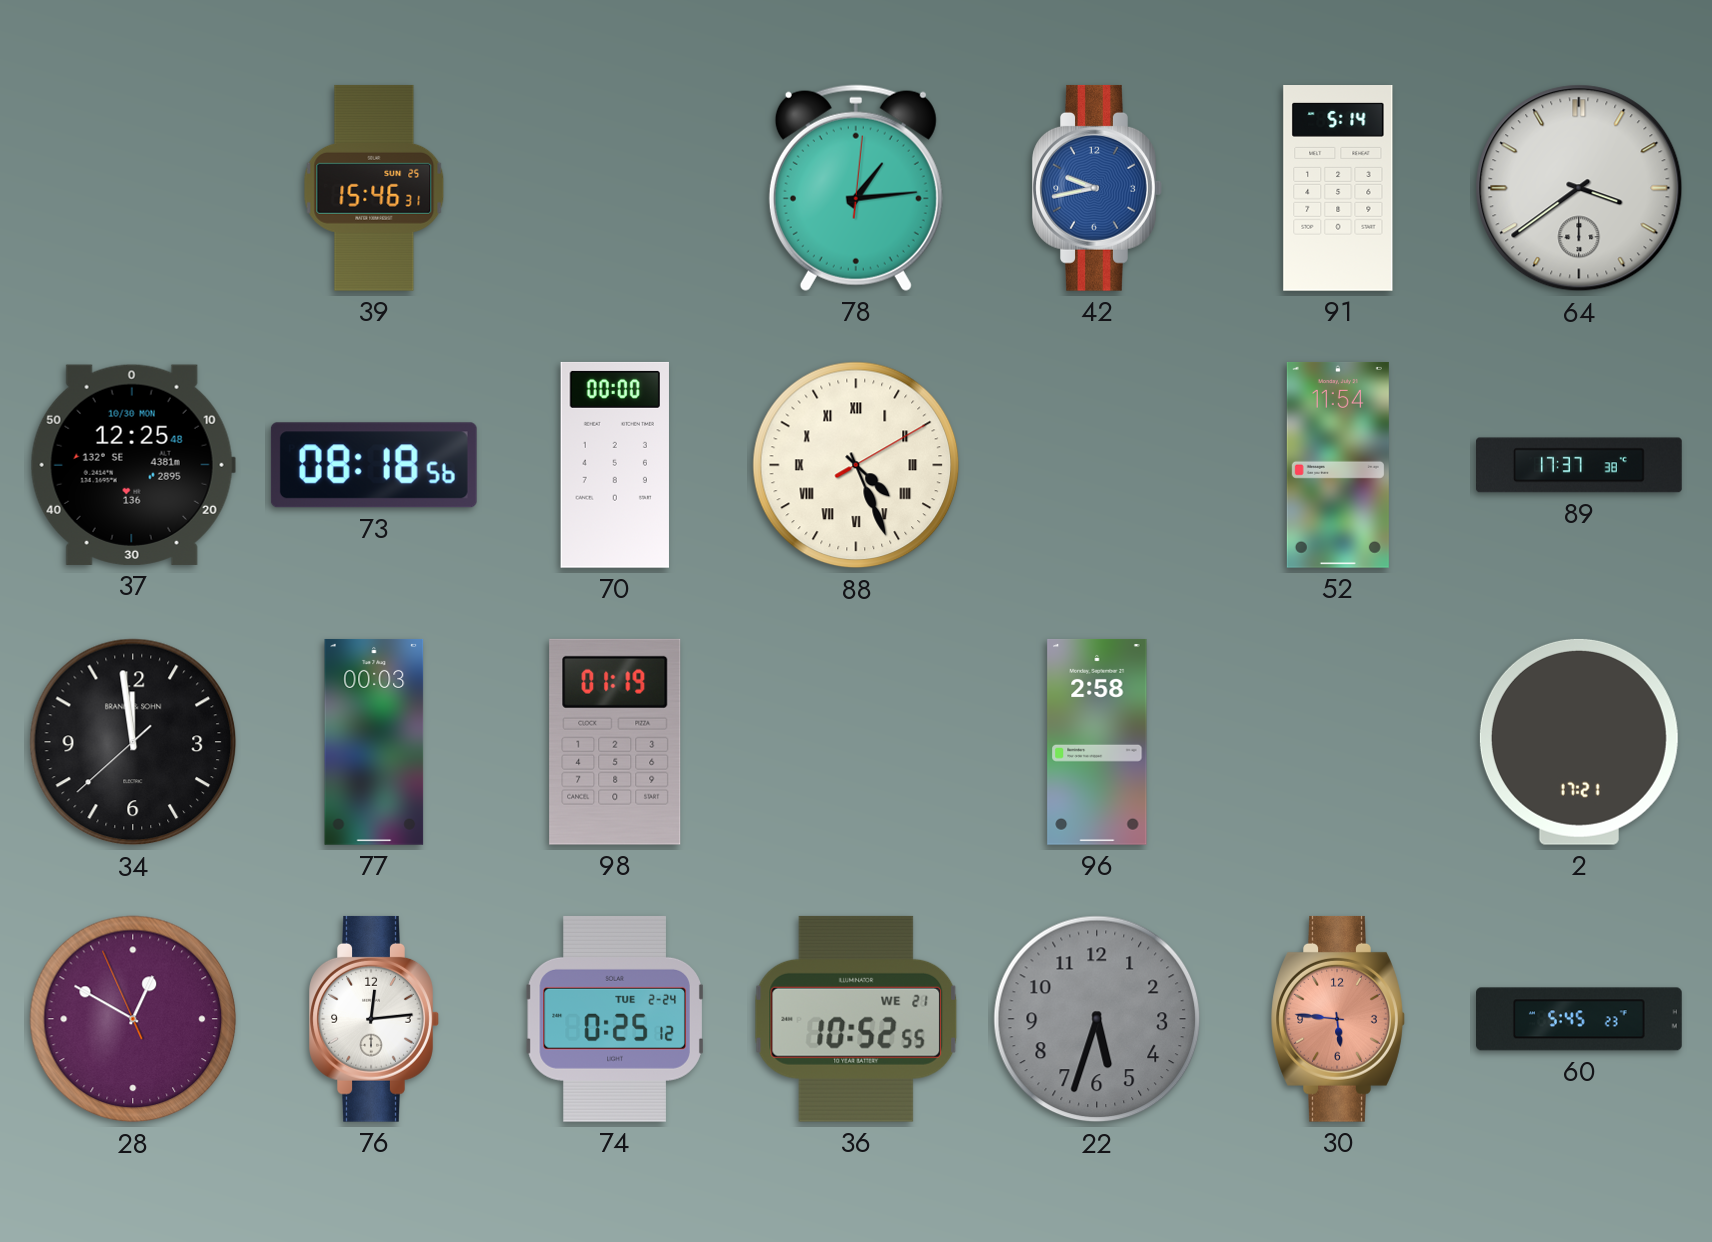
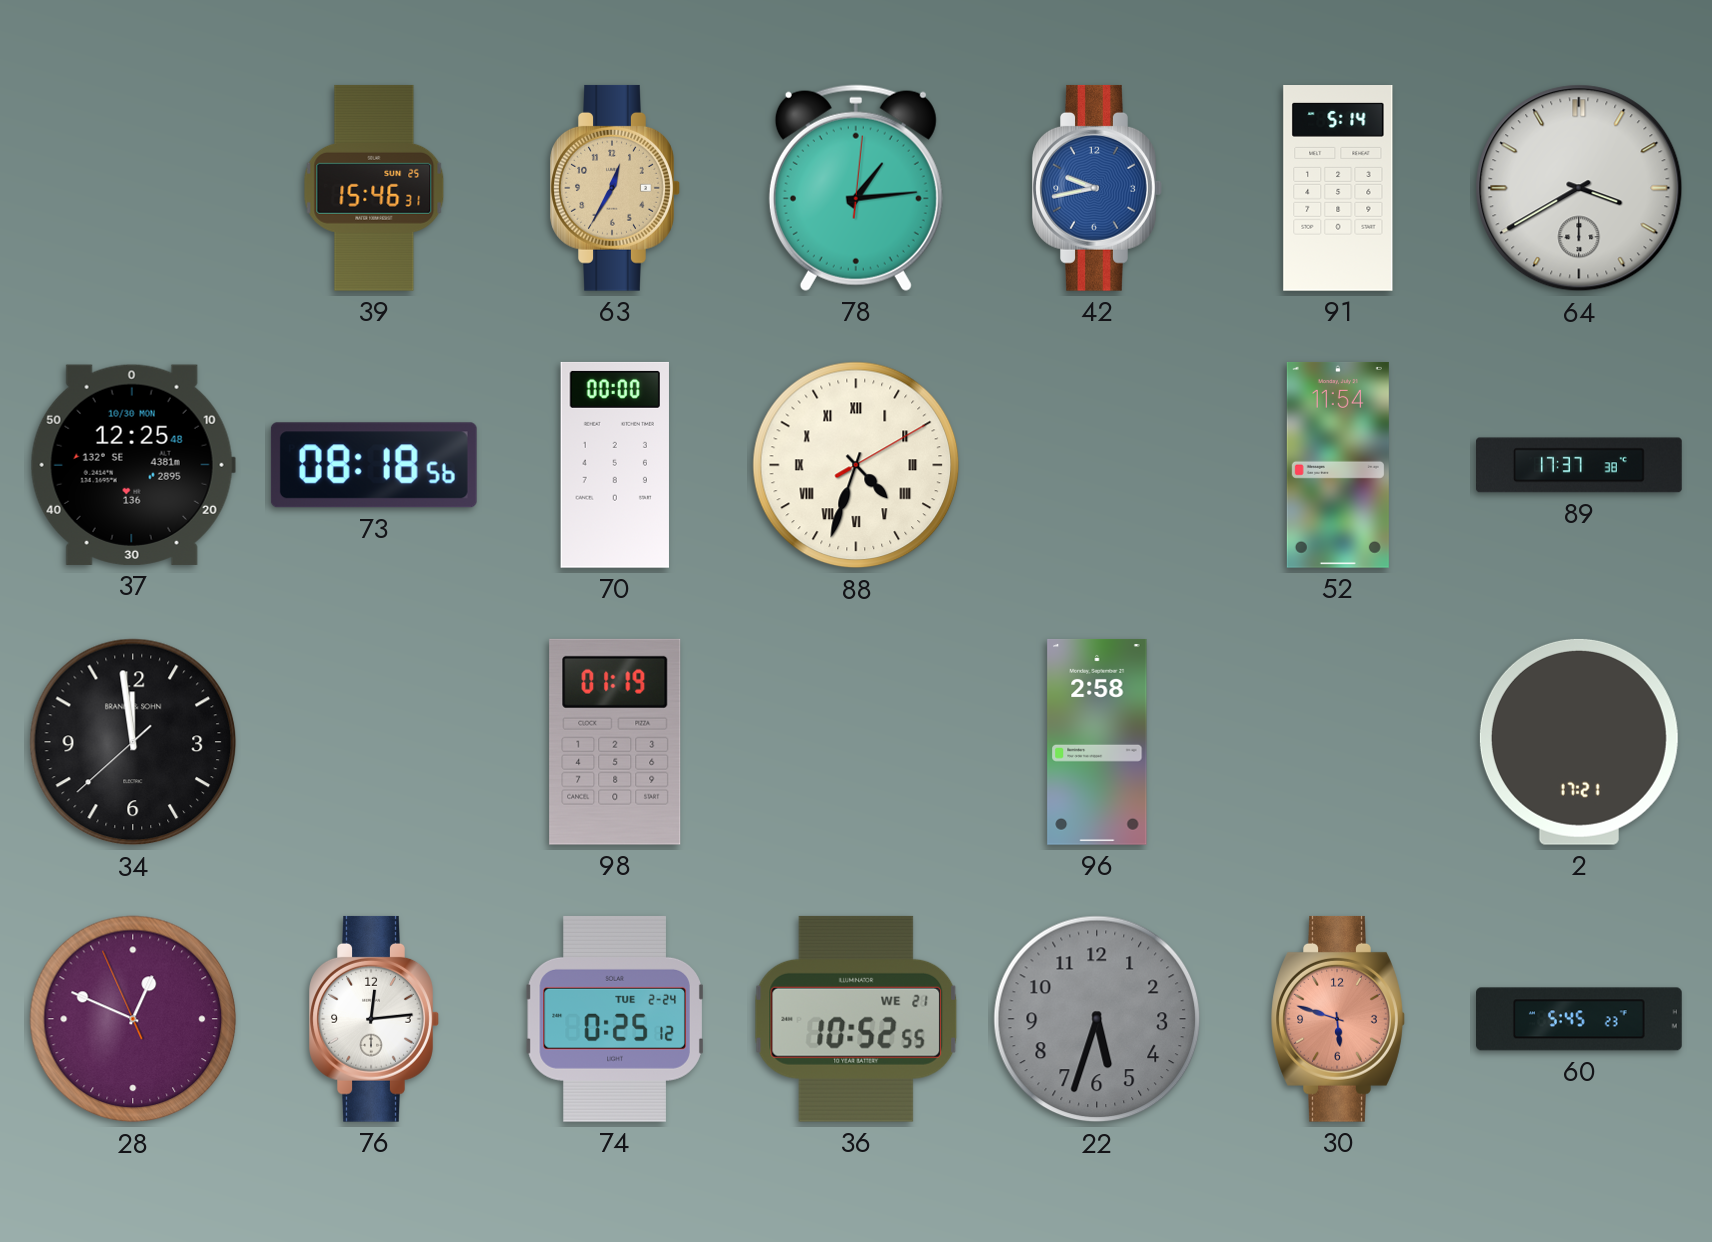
63: none -> 12:35
64: 3:39 -> 3:40
88: 4:26 -> 4:33
77: 00:03 -> none
28: 12:49 -> 12:48
30: 5:46 -> 5:48
